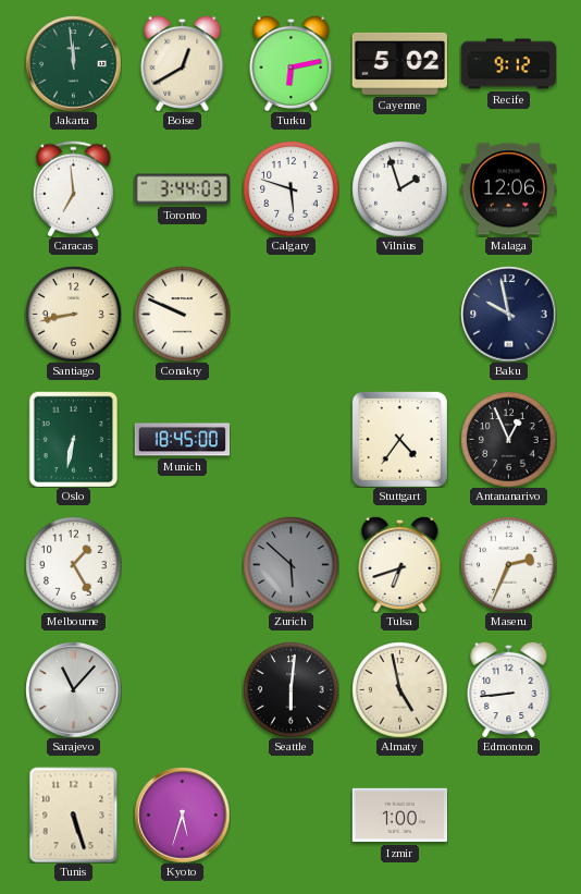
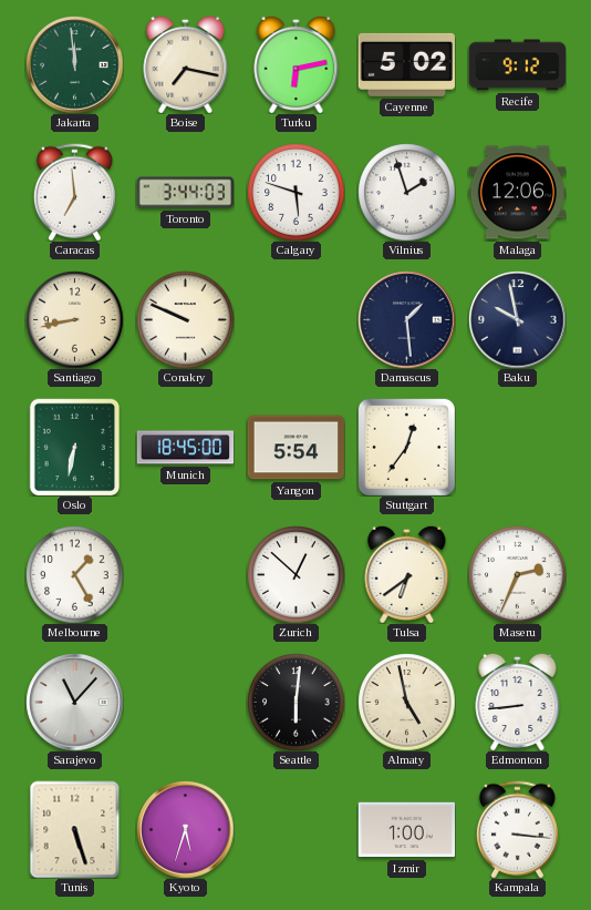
Boise: 12:40 -> 7:17
Damascus: none -> 1:29
Yangon: none -> 5:54
Stuttgart: 4:36 -> 12:36
Antananarivo: 12:56 -> none
Zurich: 5:52 -> 12:52
Zurich dial: grey -> white
Tulsa: 6:42 -> 6:39
Kampala: none -> 3:16
